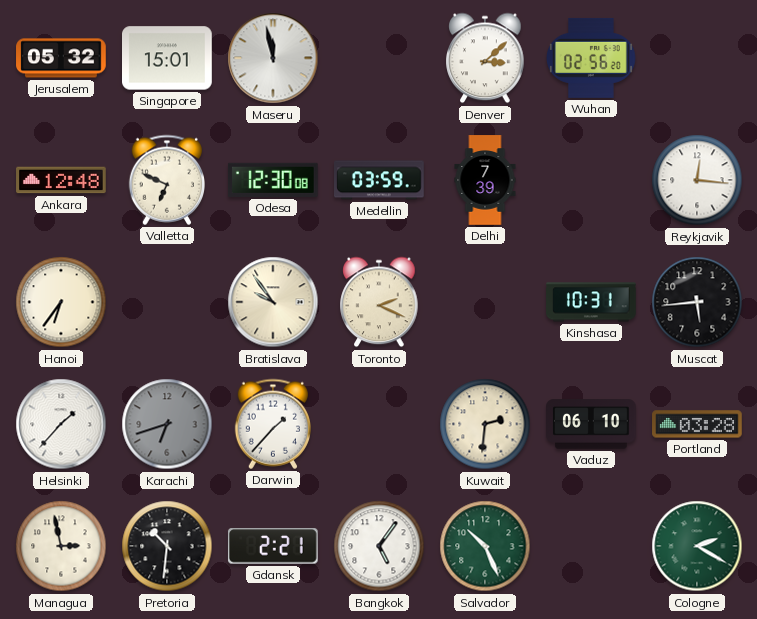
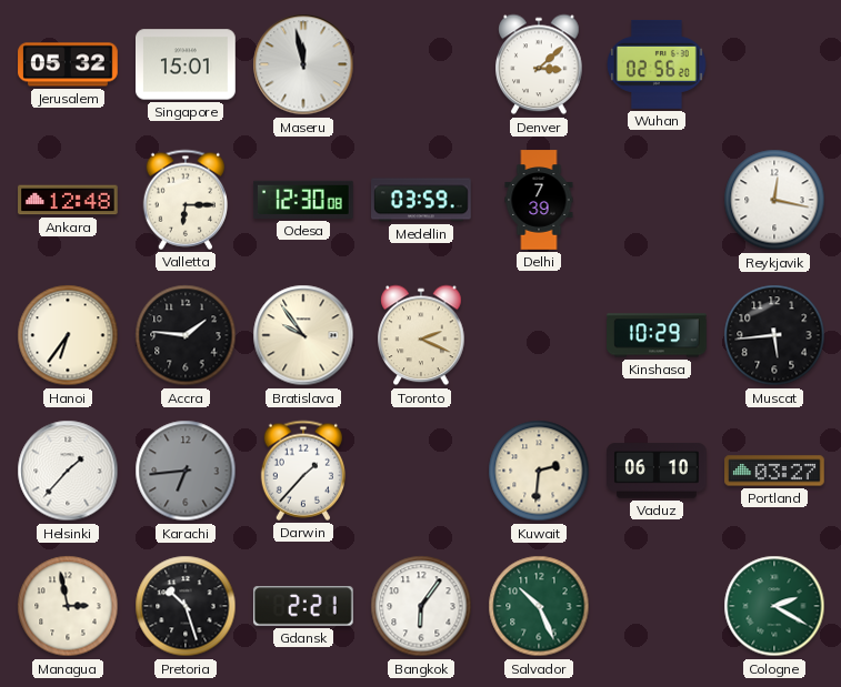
Valletta: 6:49 -> 6:15
Reykjavik: 12:16 -> 12:17
Accra: none -> 1:46
Kinshasa: 10:31 -> 10:29
Karachi: 6:42 -> 6:44
Portland: 03:28 -> 03:27
Pretoria: 10:31 -> 10:27
Bangkok: 5:06 -> 6:06
